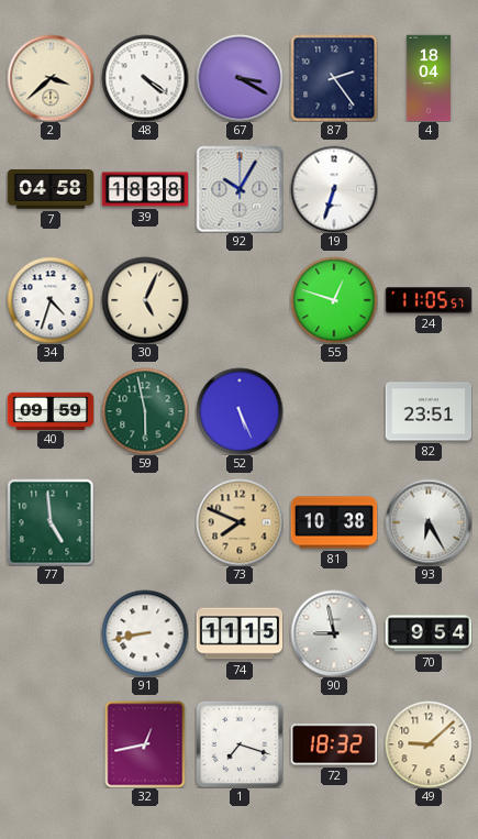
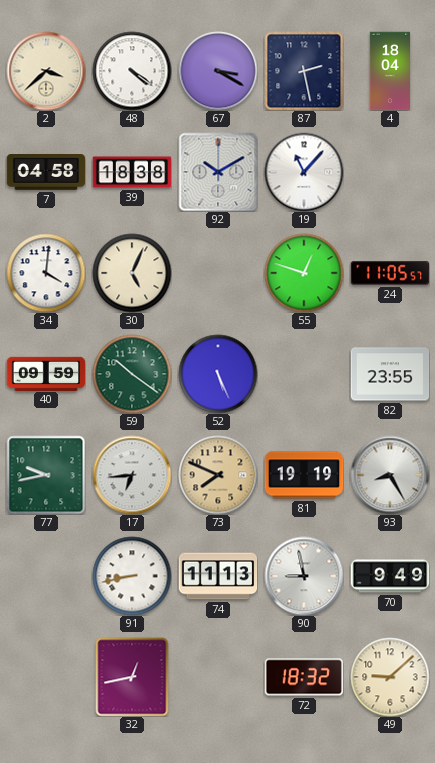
87: 2:24 -> 2:28
92: 10:05 -> 10:10
19: 6:33 -> 11:07
34: 4:33 -> 4:01
59: 5:58 -> 10:21
82: 23:51 -> 23:55
77: 4:59 -> 9:43
17: none -> 6:44
81: 10:38 -> 19:19
93: 6:25 -> 8:25
74: 11:15 -> 11:13
70: 9:54 -> 9:49
1: 7:18 -> none
